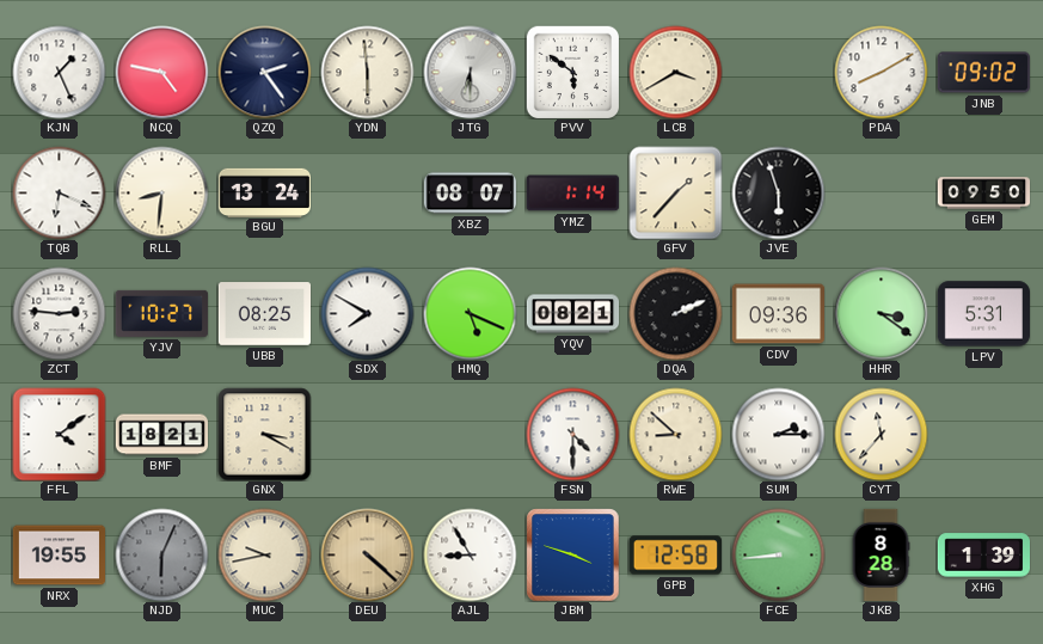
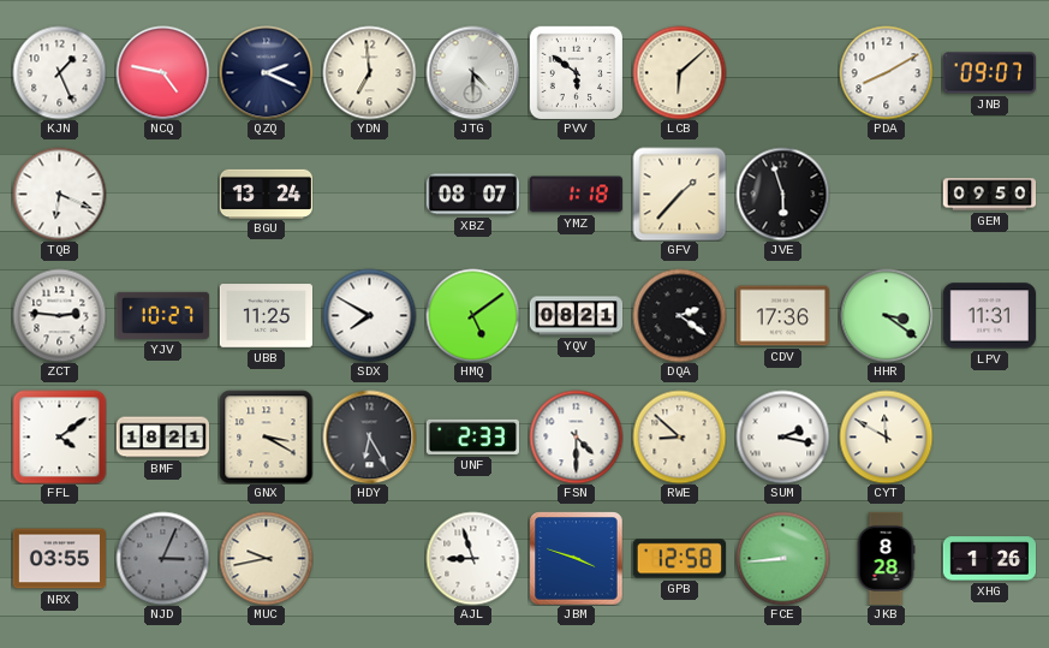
QZQ: 2:24 -> 2:19
YDN: 5:59 -> 6:59
JTG: 6:30 -> 4:30
LCB: 3:40 -> 6:08
JNB: 09:02 -> 09:07
RLL: 8:31 -> none
YMZ: 1:14 -> 1:18
UBB: 08:25 -> 11:25
HMQ: 5:19 -> 5:09
DQA: 2:11 -> 2:21
CDV: 09:36 -> 17:36
LPV: 5:31 -> 11:31
HDY: none -> 6:25
UNF: none -> 2:33
SUM: 2:15 -> 2:17
CYT: 11:37 -> 11:50
NRX: 19:55 -> 03:55
NJD: 6:04 -> 3:04
DEU: 4:22 -> none
AJL: 8:55 -> 8:57
XHG: 1:39 -> 1:26
